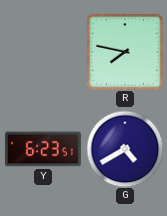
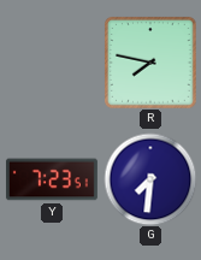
Y: 6:23 -> 7:23
G: 4:40 -> 7:31
